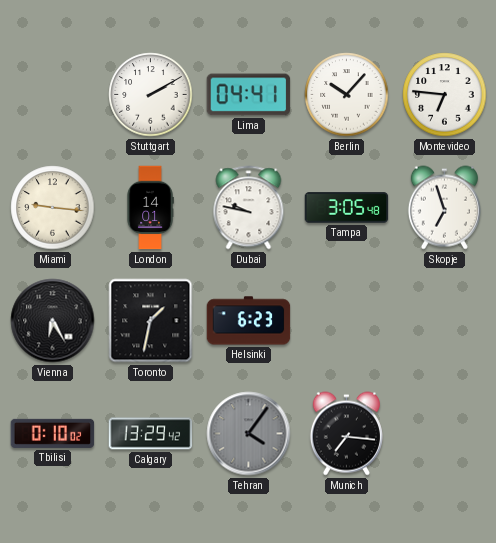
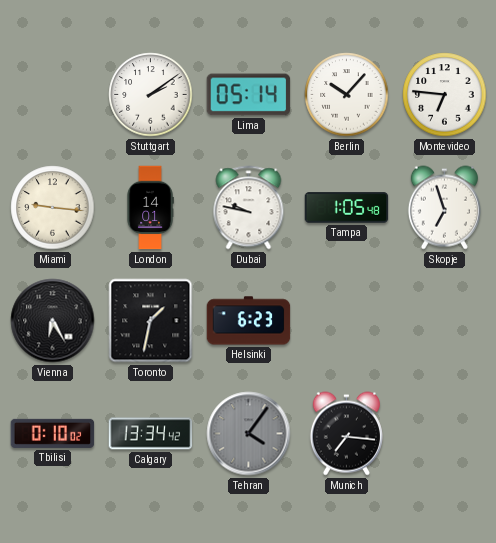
Stuttgart: 2:10 -> 2:09
Lima: 04:41 -> 05:14
Tampa: 3:05 -> 1:05
Calgary: 13:29 -> 13:34
